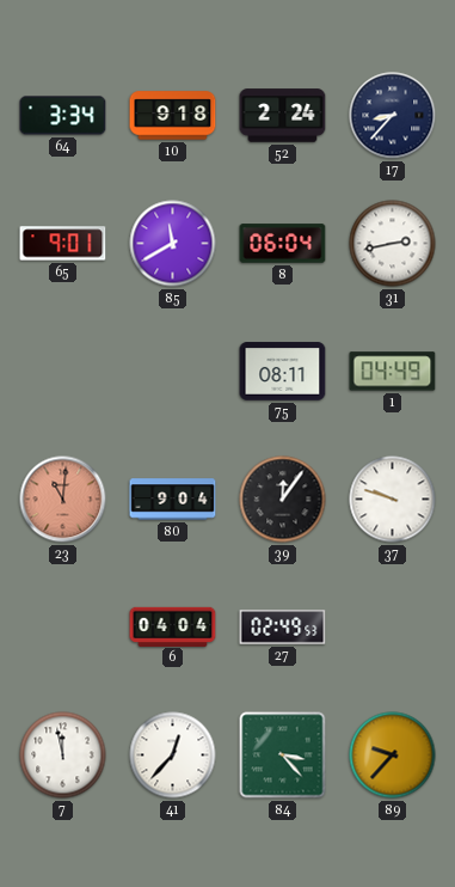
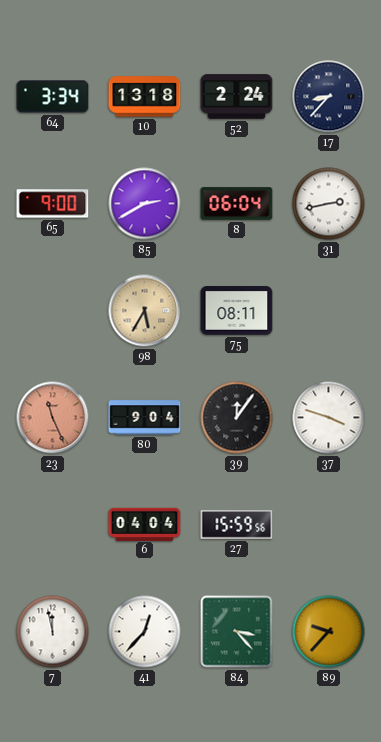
10: 9:18 -> 13:18
65: 9:01 -> 9:00
85: 11:40 -> 2:40
98: none -> 5:35
1: 04:49 -> none
23: 11:01 -> 11:26
37: 9:48 -> 3:48
27: 02:49 -> 15:59
